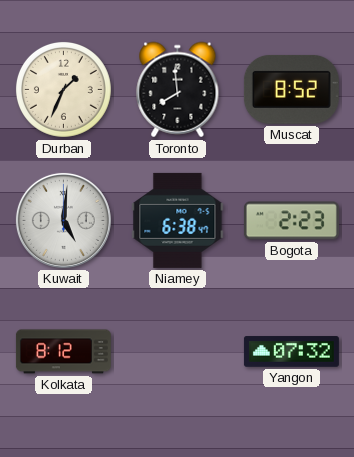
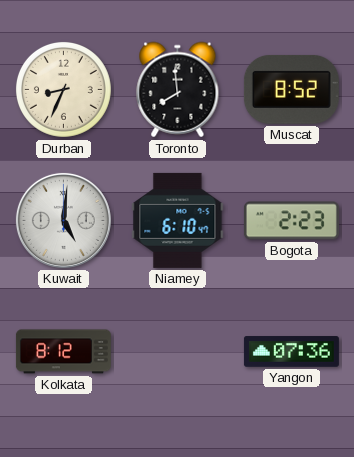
Durban: 1:34 -> 8:34
Niamey: 6:38 -> 6:10
Yangon: 07:32 -> 07:36
